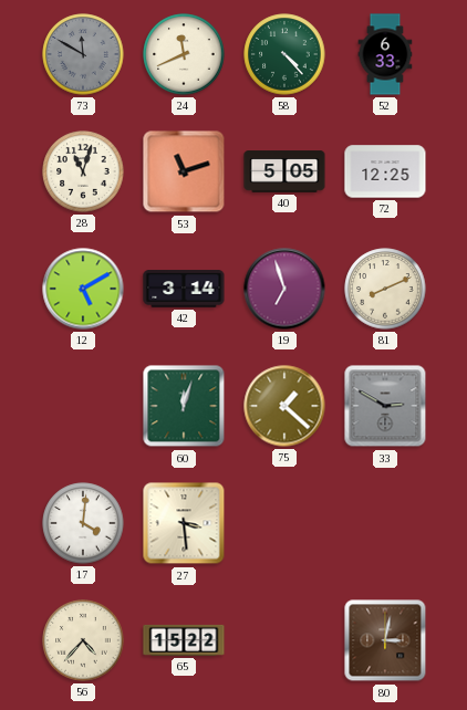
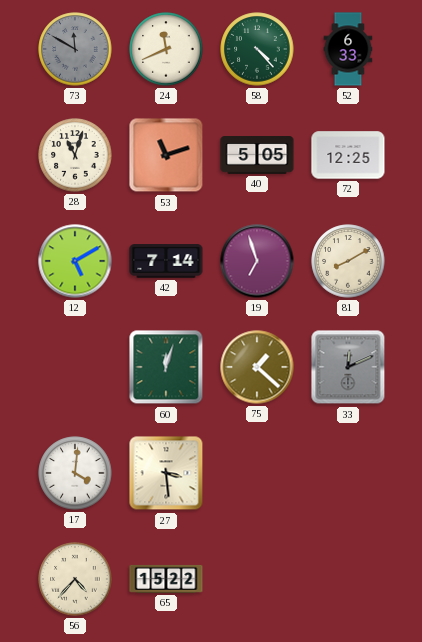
42: 3:14 -> 7:14
81: 8:11 -> 8:10
33: 2:50 -> 12:11
80: 3:02 -> none
